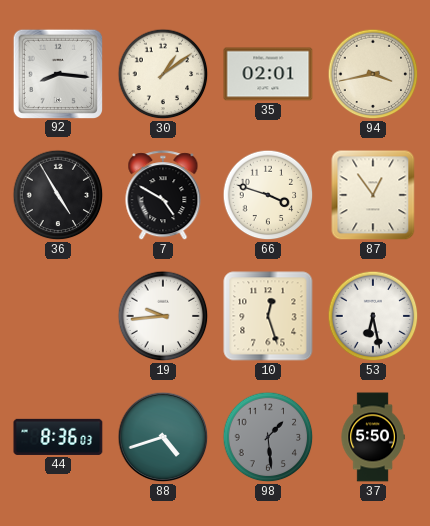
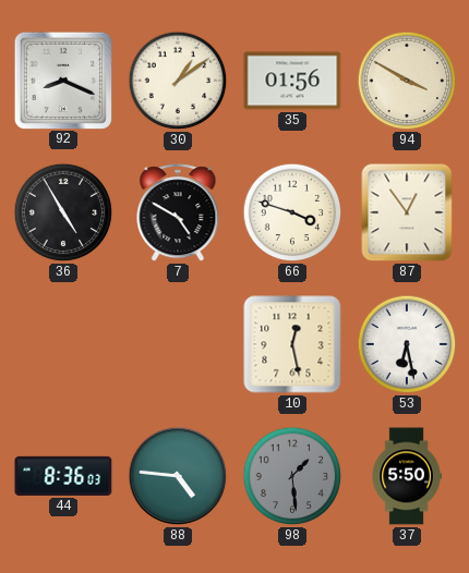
92: 8:16 -> 8:19
35: 02:01 -> 01:56
94: 3:43 -> 3:50
19: 9:44 -> none
10: 12:27 -> 12:28
88: 4:42 -> 4:46
